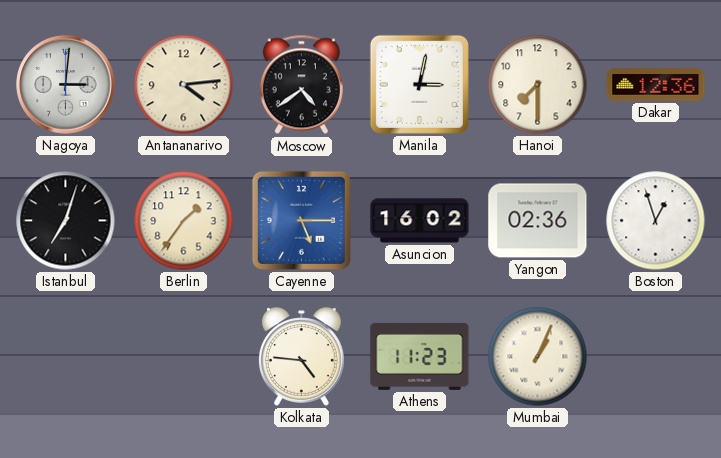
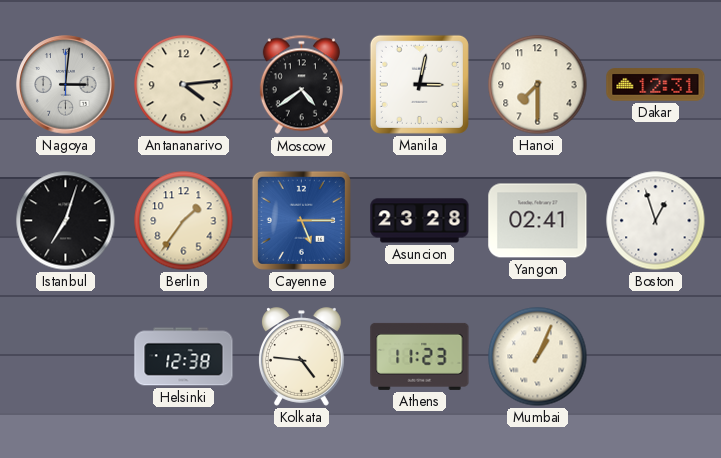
Dakar: 12:36 -> 12:31
Asuncion: 16:02 -> 23:28
Yangon: 02:36 -> 02:41
Helsinki: none -> 12:38
